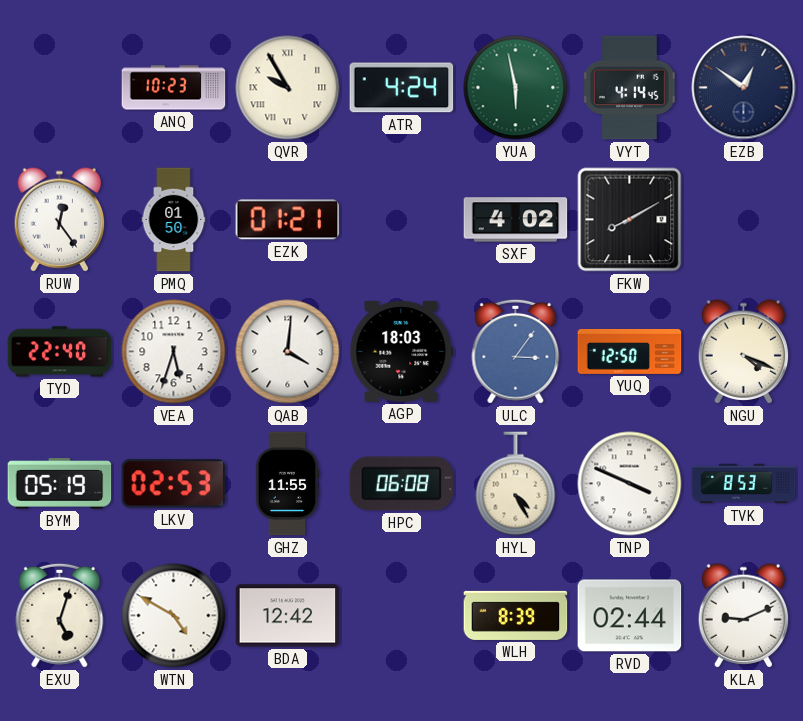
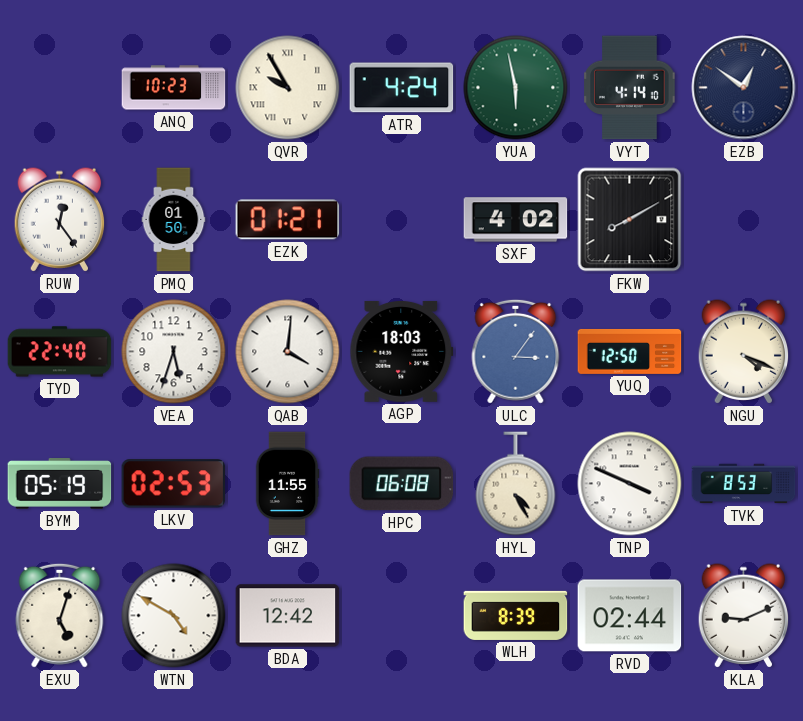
VYT: 4:14:45 -> 4:14:10
